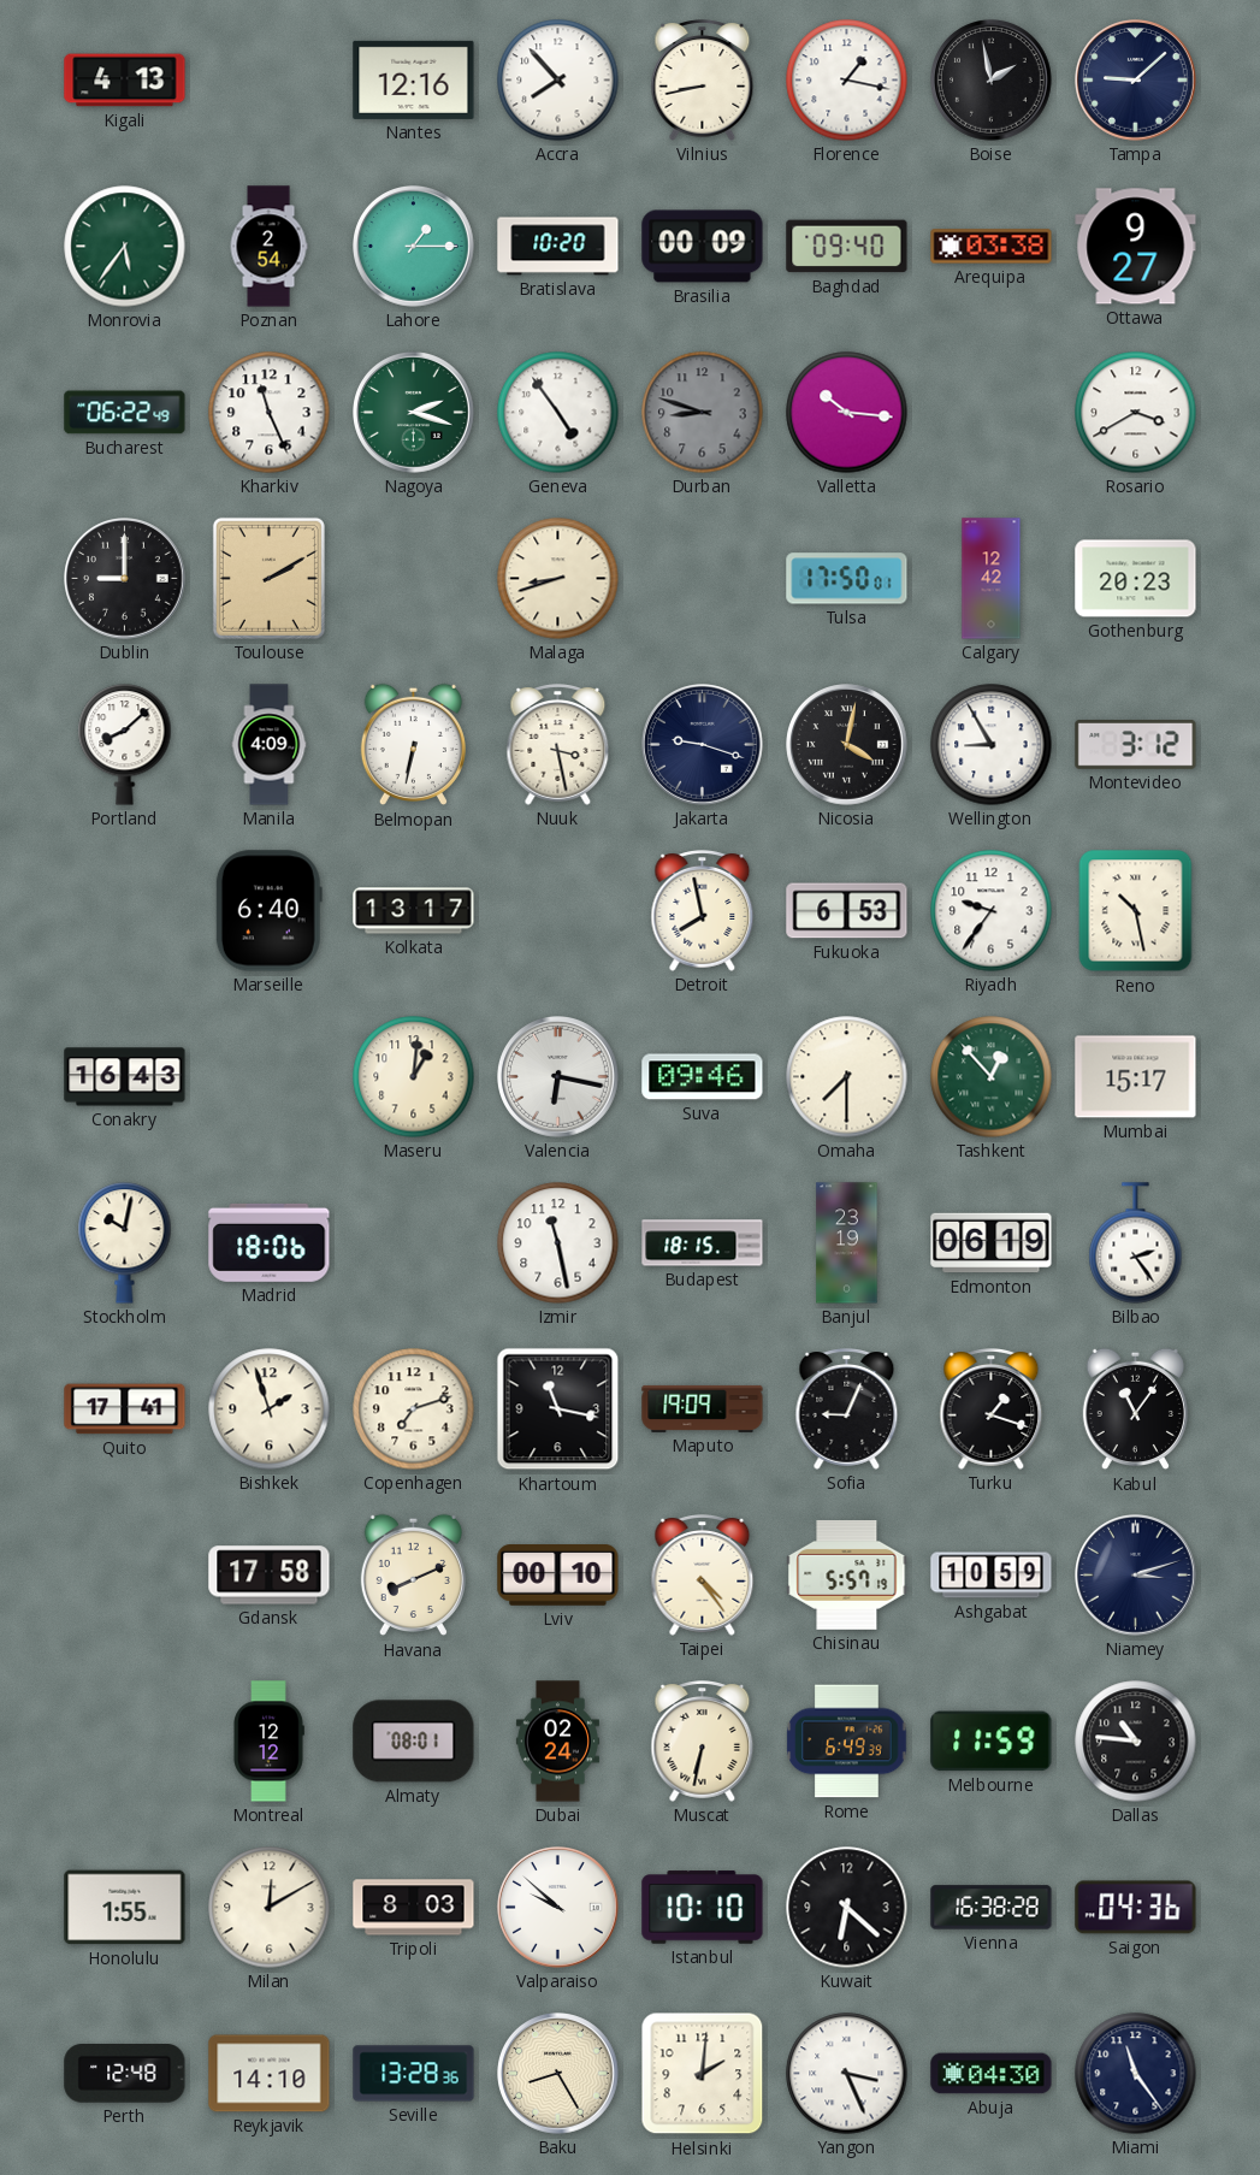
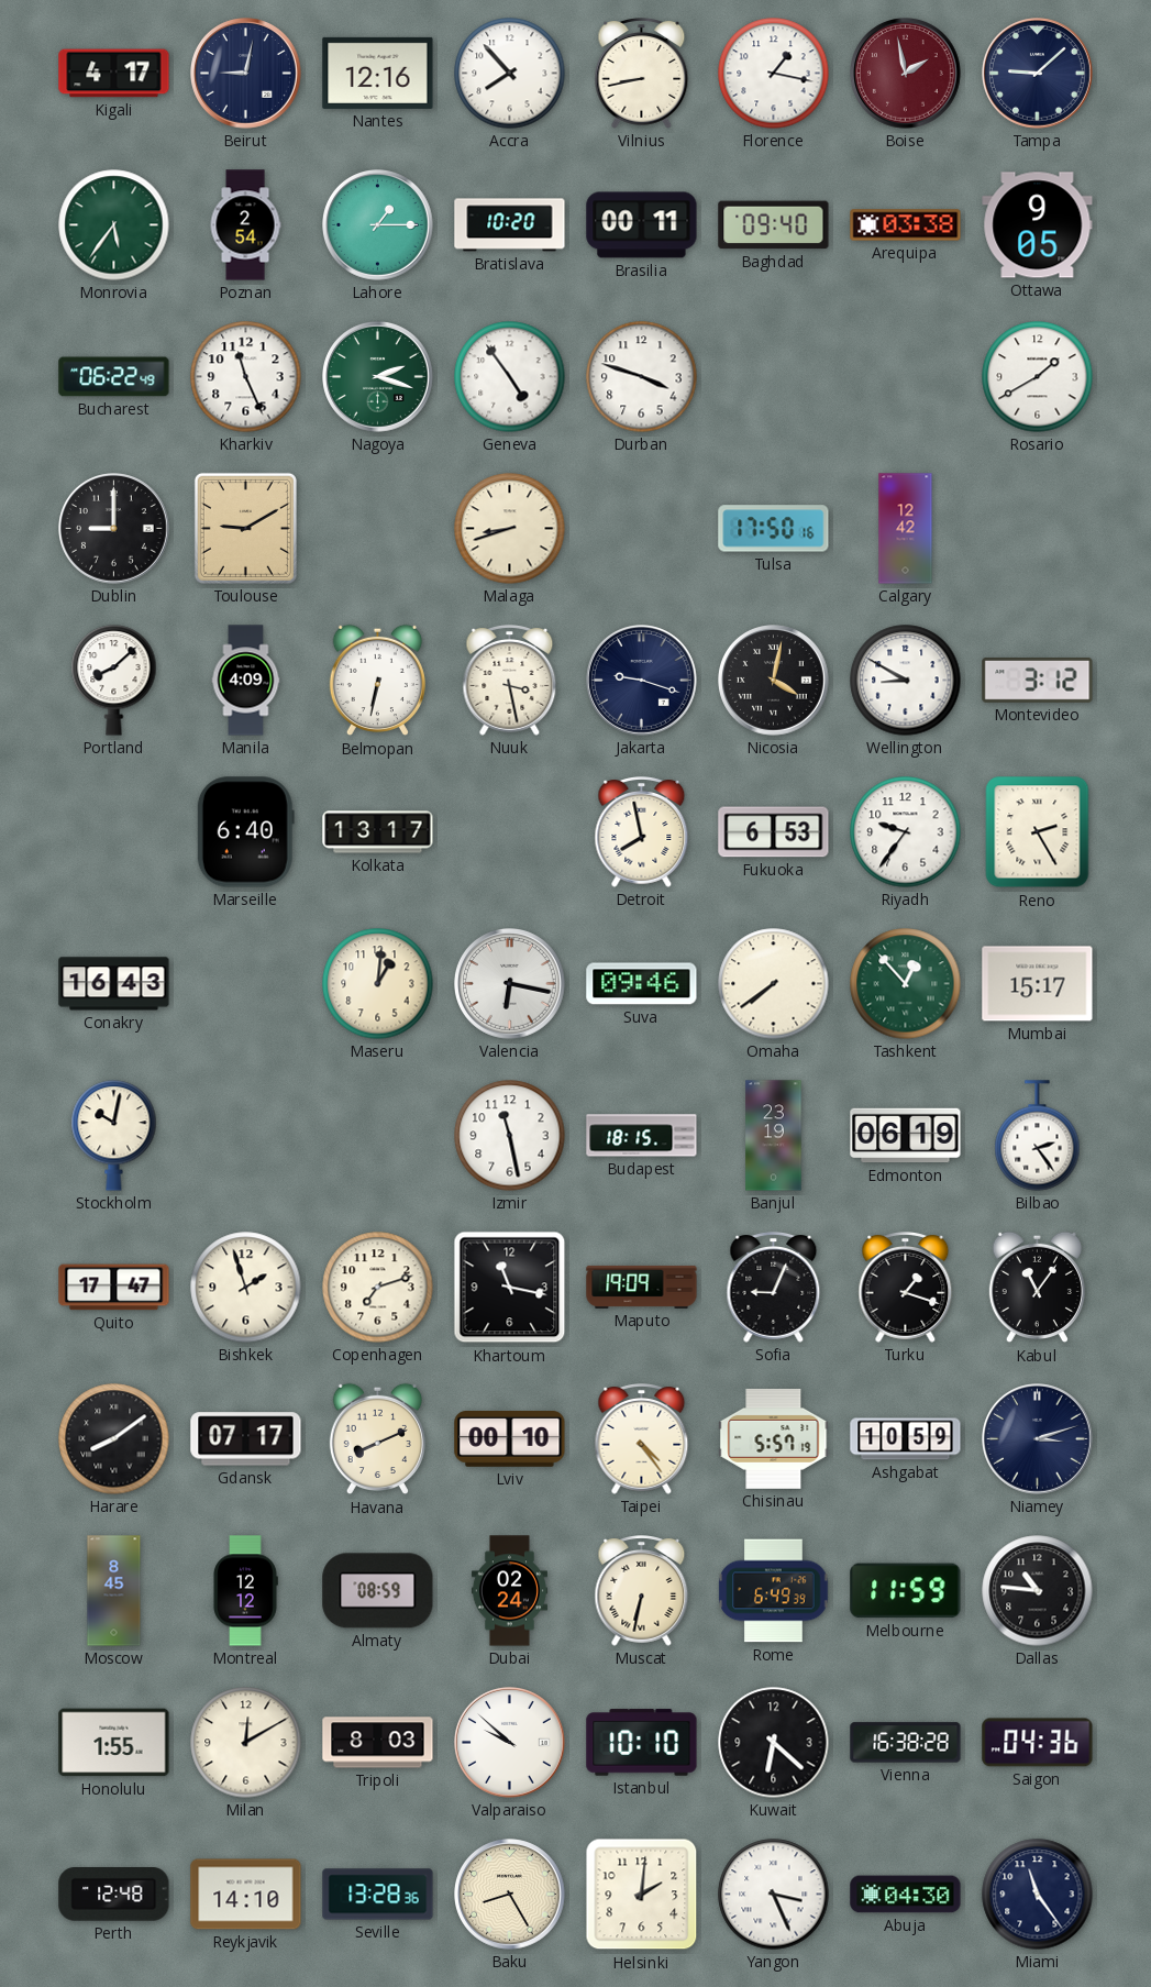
Kigali: 4:13 -> 4:17
Beirut: none -> 9:02
Boise dial: black -> burgundy
Brasilia: 00:09 -> 00:11
Ottawa: 9:27 -> 9:05
Durban: 8:48 -> 3:48
Durban dial: grey -> white
Valletta: 10:16 -> none
Rosario: 3:40 -> 1:40
Toulouse: 2:10 -> 9:10
Tulsa: 17:50:01 -> 17:50:16
Gothenburg: 20:23 -> none
Wellington: 8:55 -> 8:50
Reno: 10:28 -> 2:25
Omaha: 7:30 -> 7:39
Madrid: 18:06 -> none
Quito: 17:41 -> 17:47
Harare: none -> 8:09
Gdansk: 17:58 -> 07:17
Moscow: none -> 8:45
Almaty: 08:01 -> 08:59
